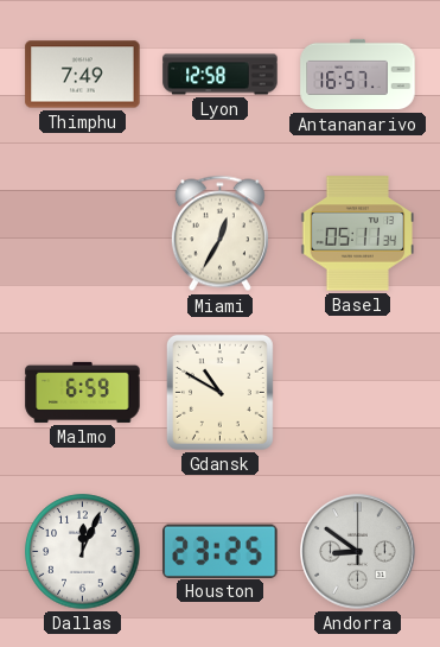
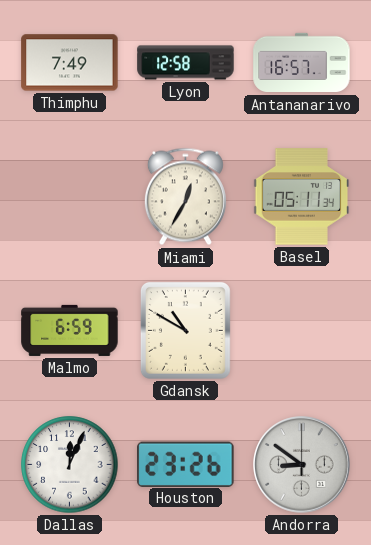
Houston: 23:25 -> 23:26
